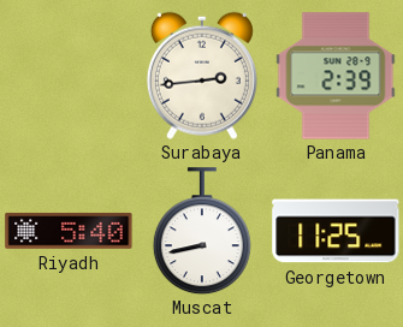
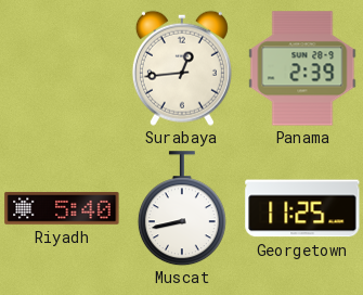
Surabaya: 2:44 -> 12:44
